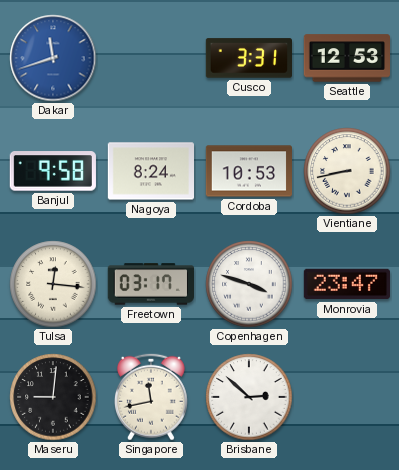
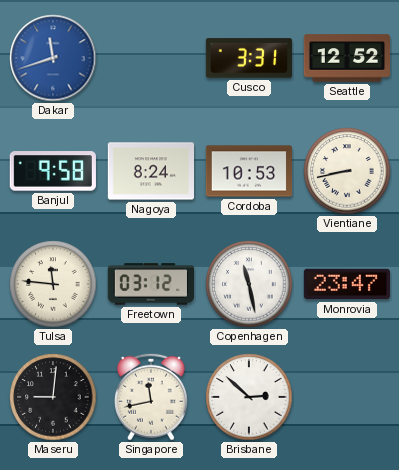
Seattle: 12:53 -> 12:52
Tulsa: 12:16 -> 11:46
Freetown: 03:17 -> 03:12
Copenhagen: 3:48 -> 11:28
